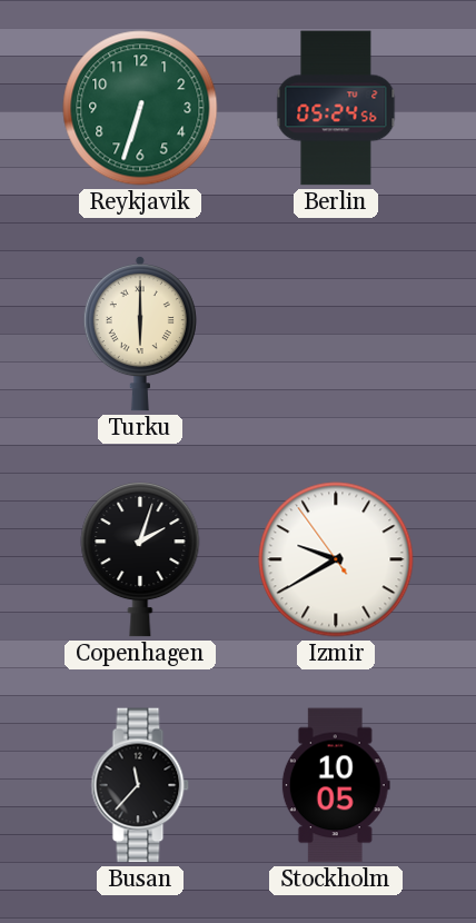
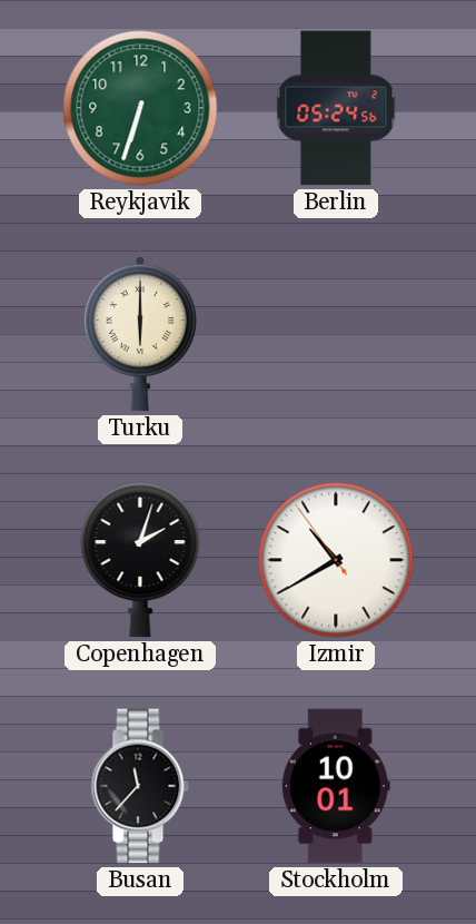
Izmir: 9:39 -> 10:39
Stockholm: 10:05 -> 10:01
